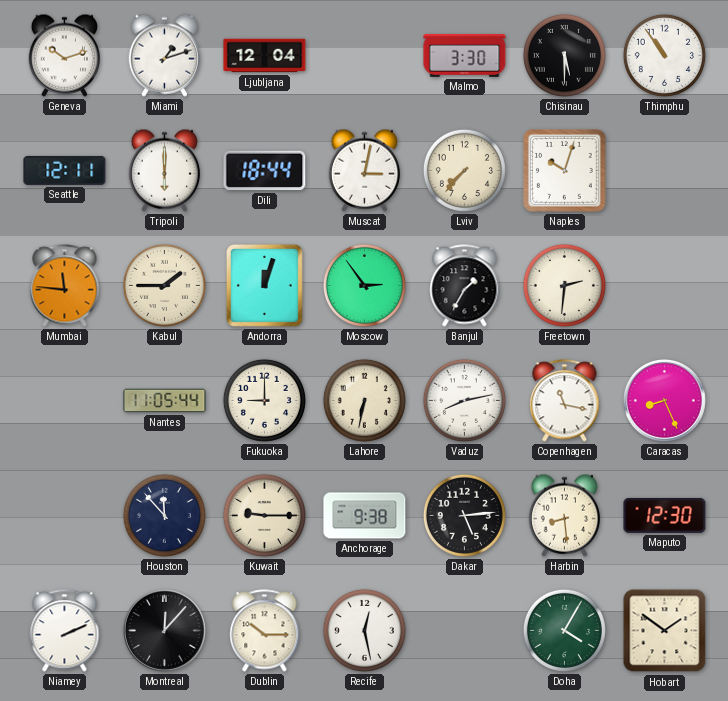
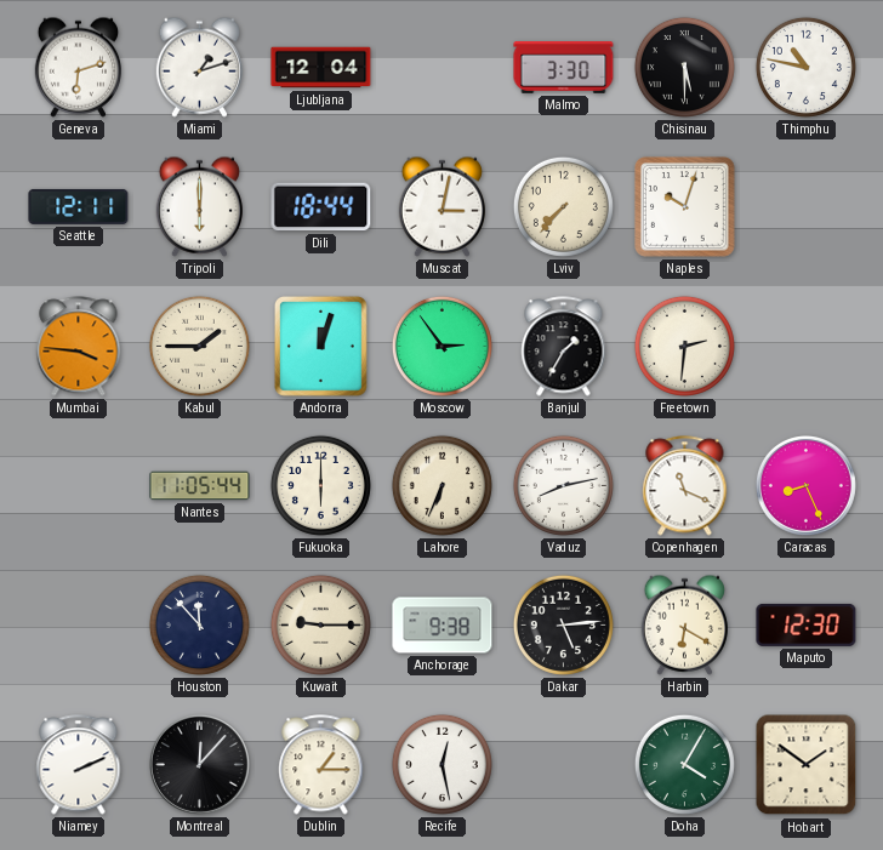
Geneva: 10:12 -> 6:12
Thimphu: 10:54 -> 10:47
Mumbai: 11:46 -> 3:46
Fukuoka: 9:00 -> 6:00
Lahore: 6:32 -> 6:34
Copenhagen: 11:17 -> 11:19
Harbin: 8:29 -> 6:20
Dublin: 10:15 -> 1:15
